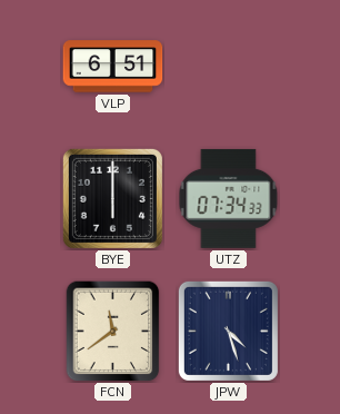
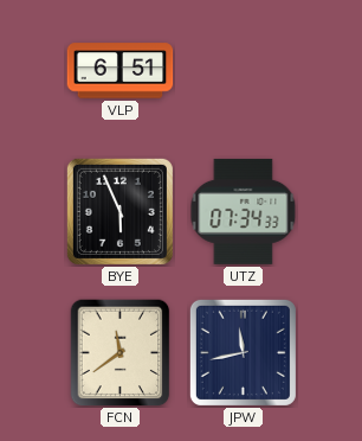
BYE: 6:00 -> 5:56
JPW: 4:27 -> 11:43
